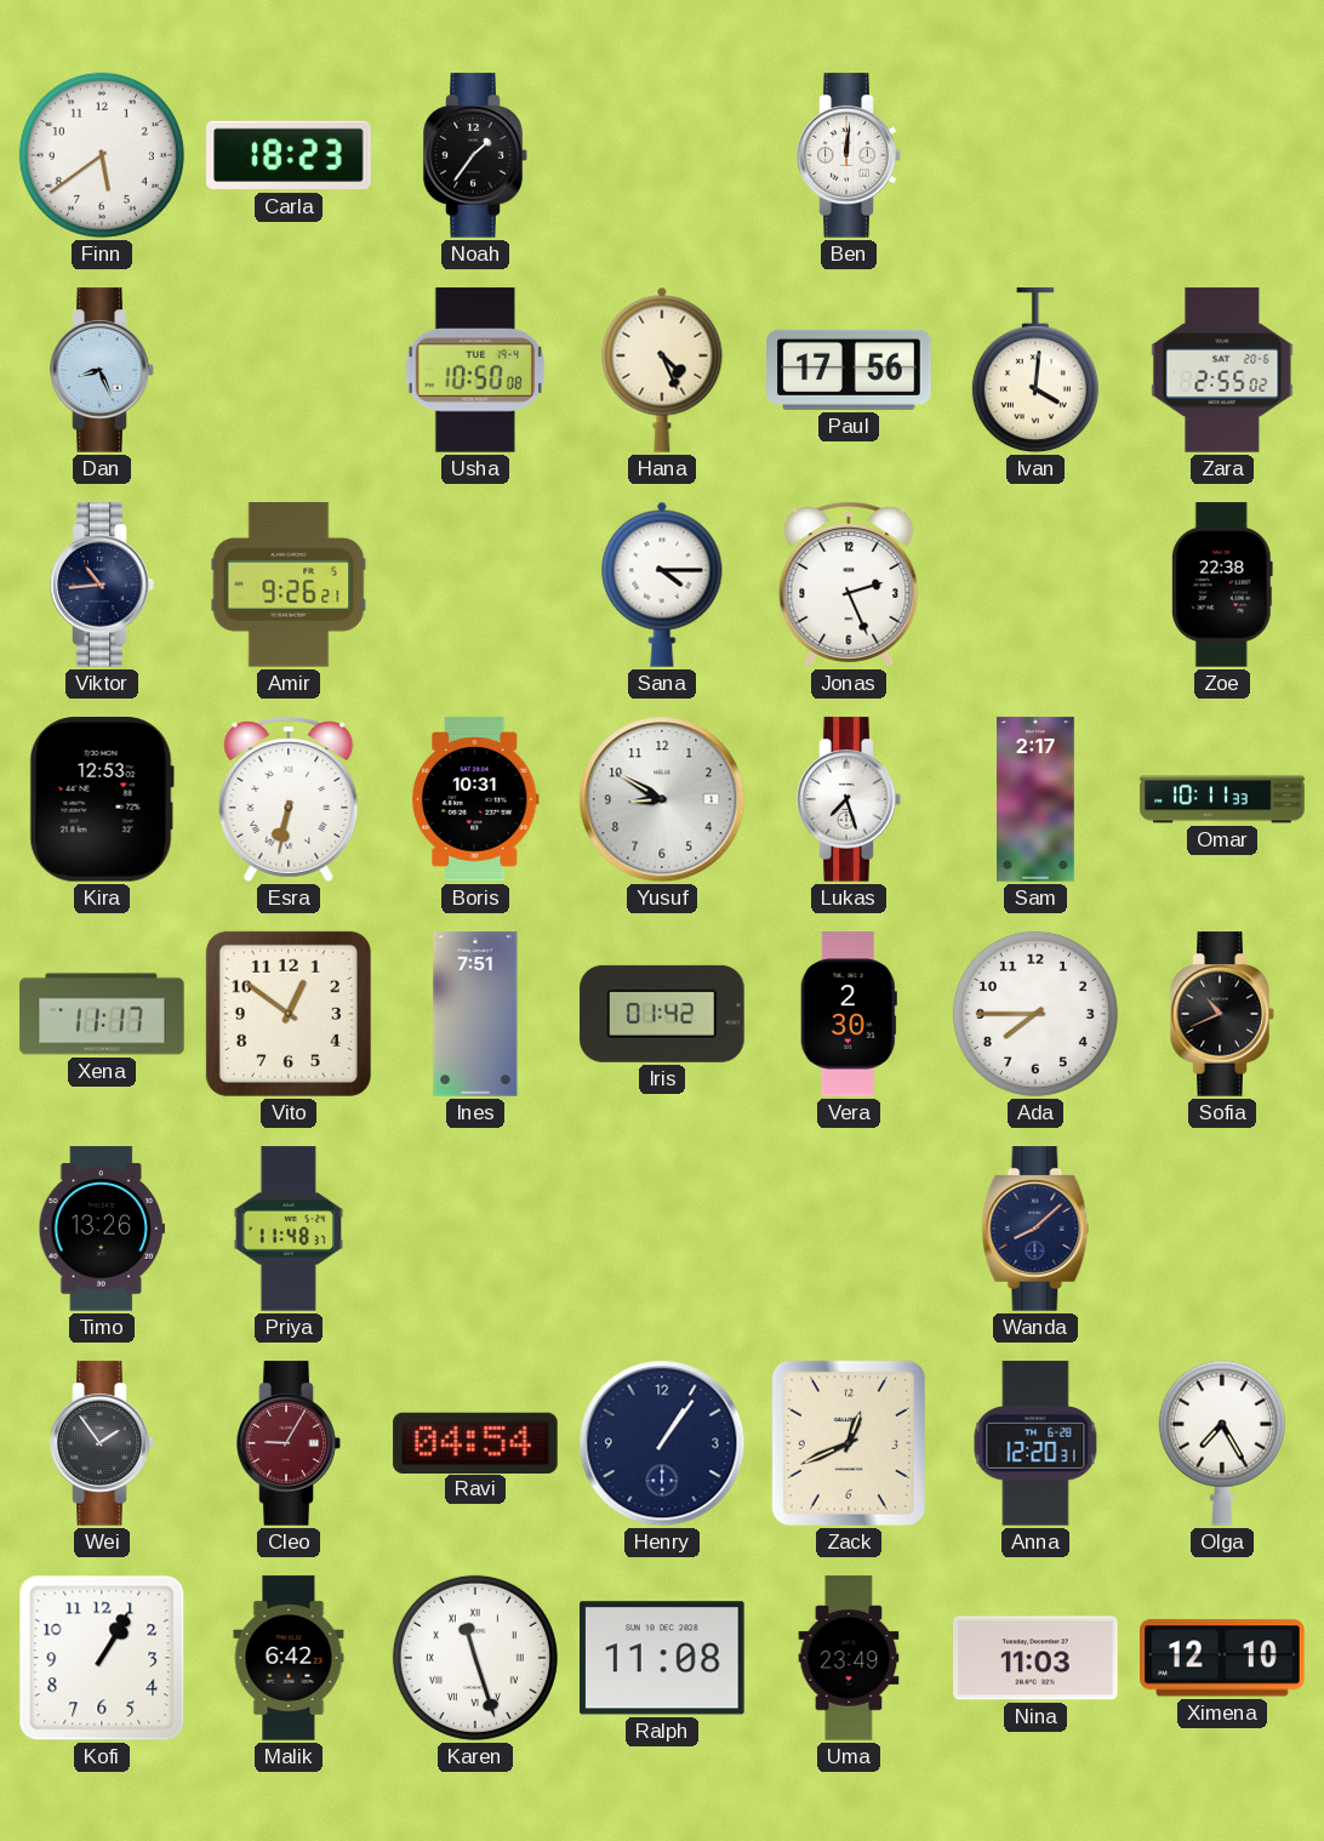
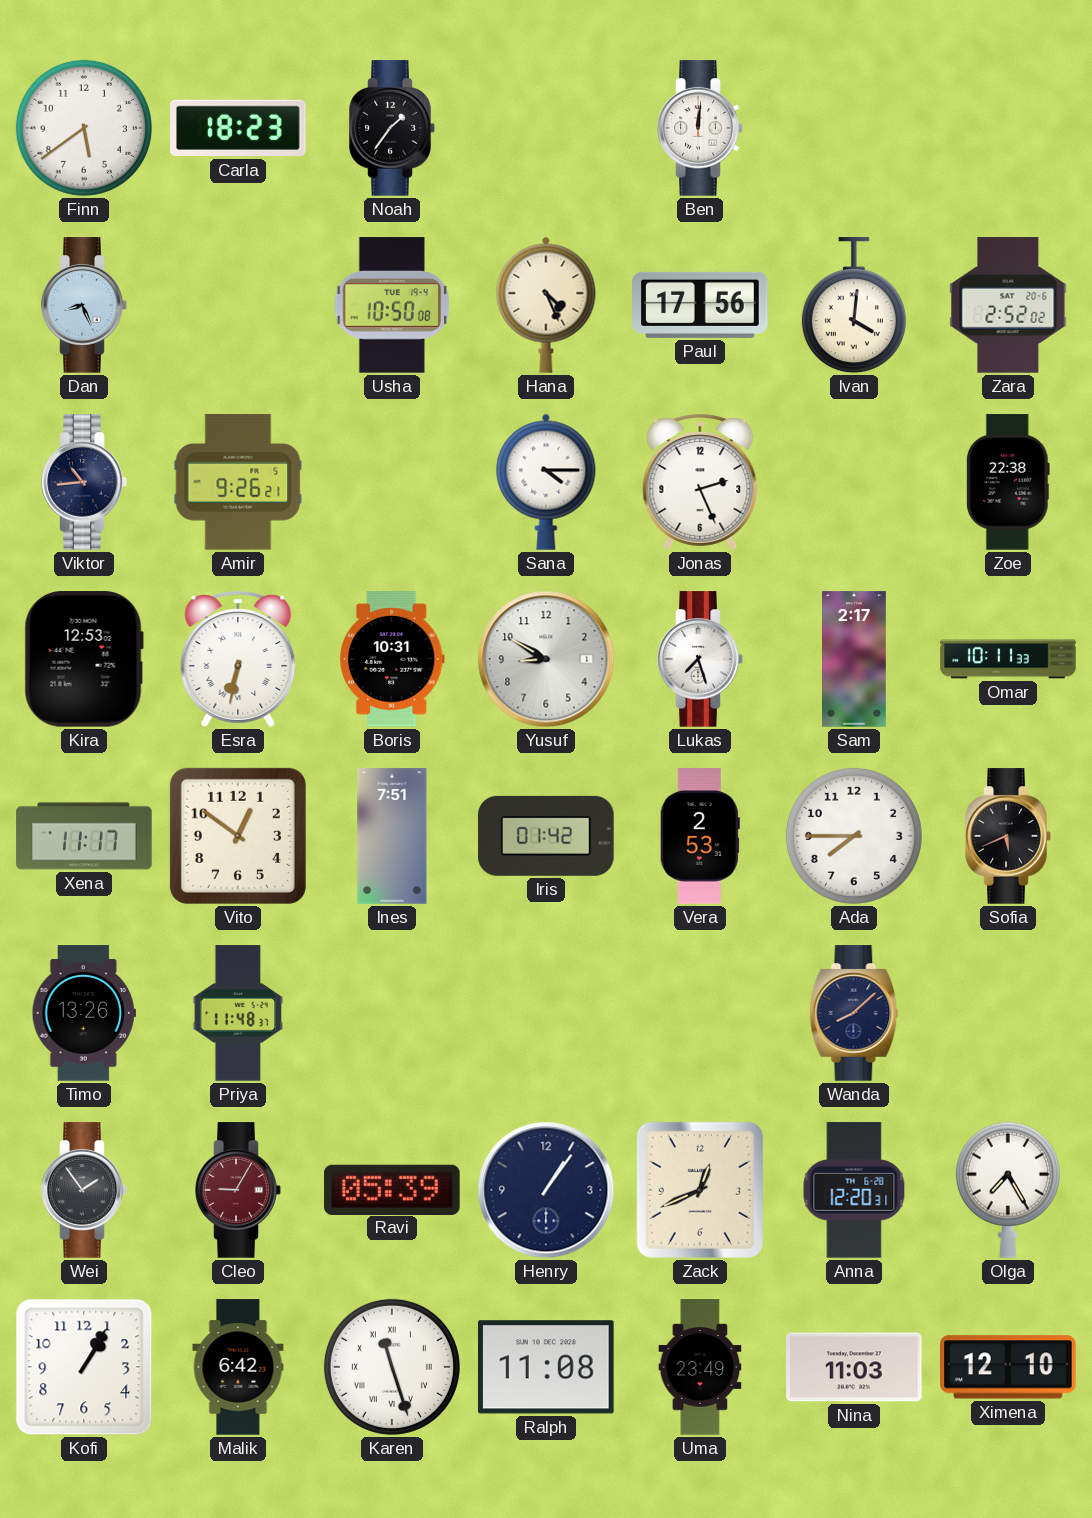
Zara: 2:55 -> 2:52
Vera: 2:30 -> 2:53
Sofia: 10:41 -> 5:41
Ravi: 04:54 -> 05:39
